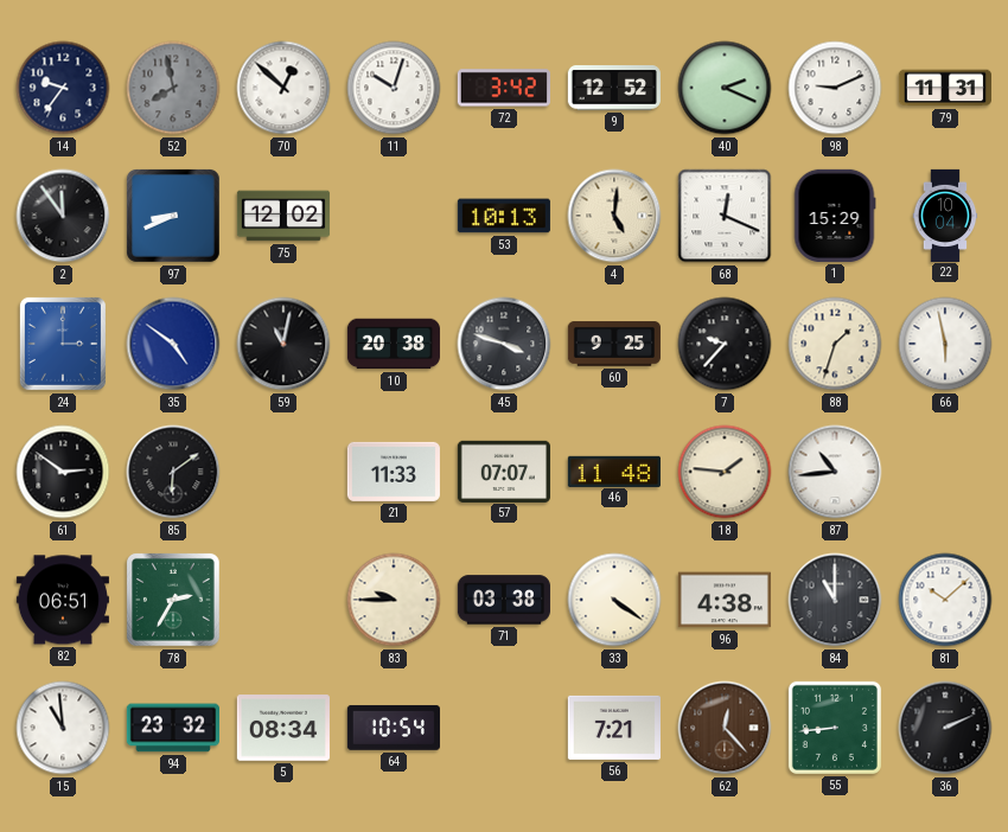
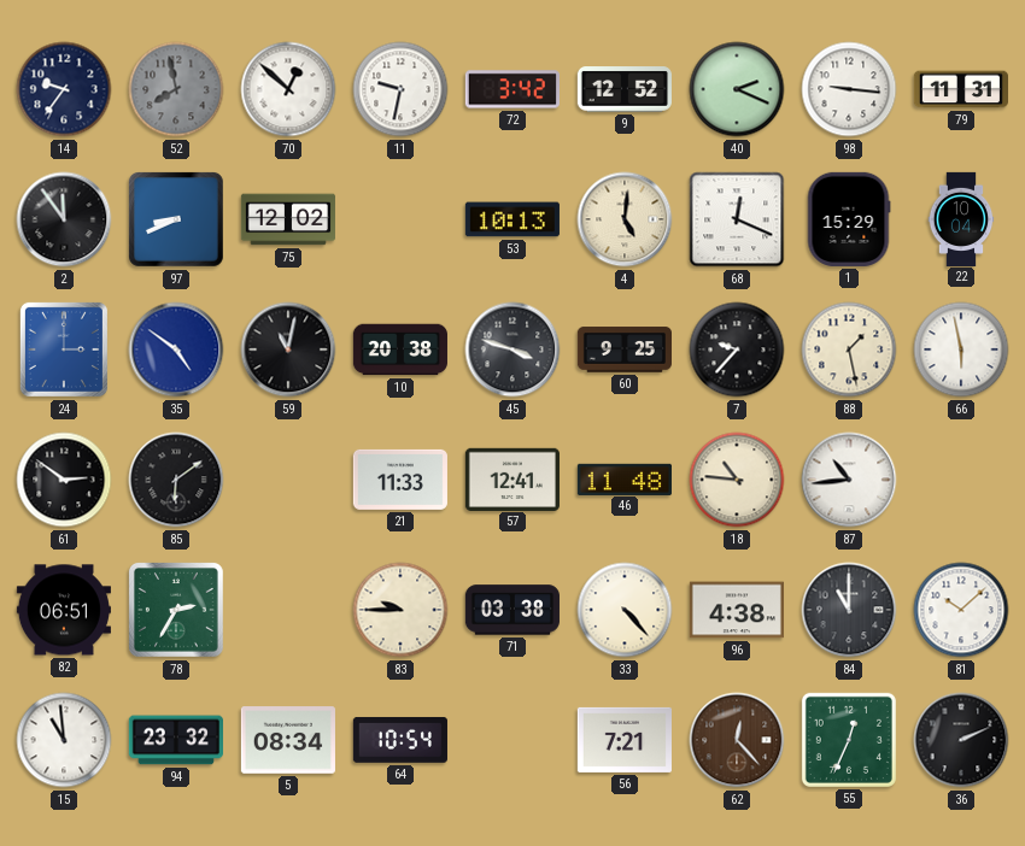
11: 10:03 -> 9:32
98: 9:11 -> 9:16
88: 1:33 -> 1:28
57: 07:07 -> 12:41
18: 1:46 -> 10:46
33: 4:21 -> 4:23
55: 8:44 -> 12:34
